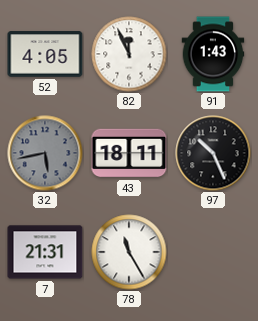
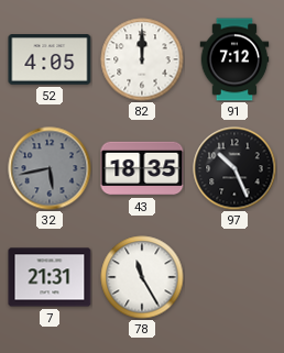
82: 11:56 -> 12:00
91: 1:43 -> 7:12
43: 18:11 -> 18:35
